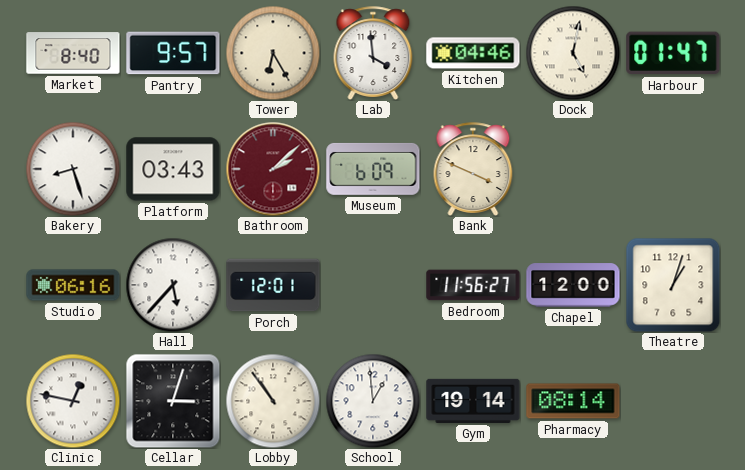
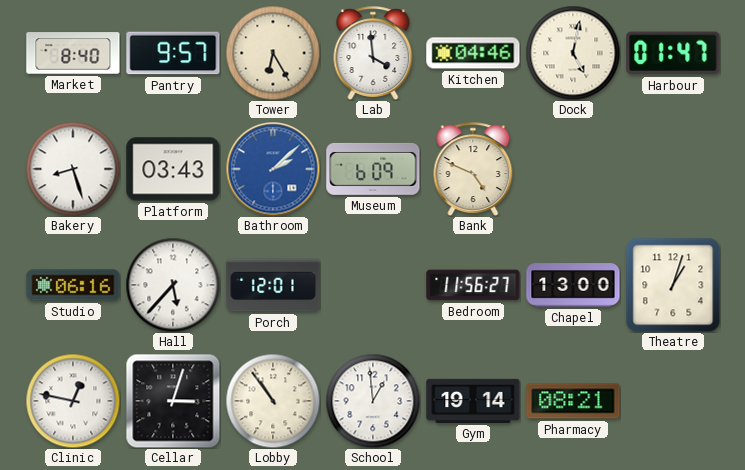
Bathroom dial: burgundy -> blue
Bank: 3:49 -> 4:49
Chapel: 12:00 -> 13:00
Pharmacy: 08:14 -> 08:21
